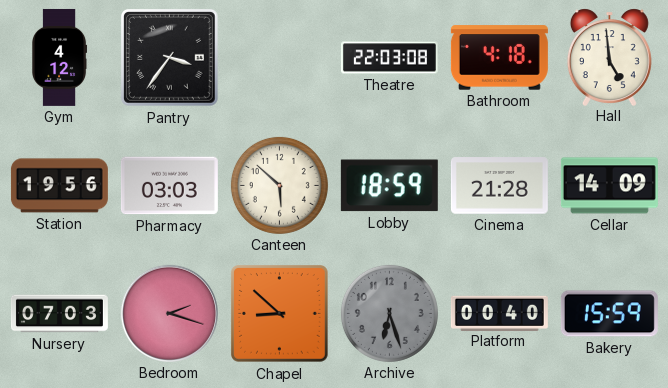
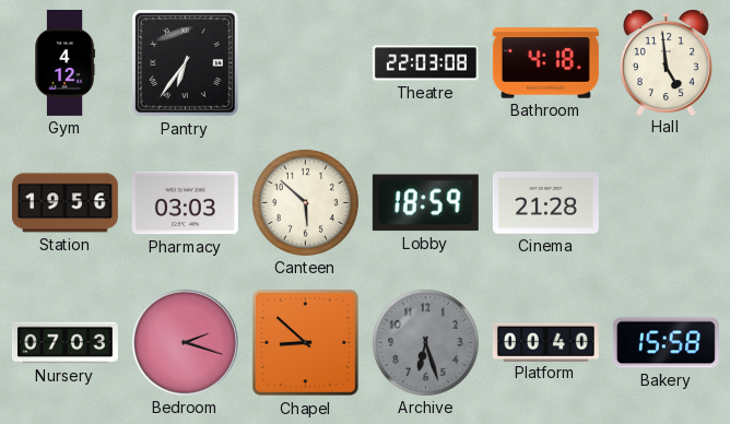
Pantry: 3:36 -> 6:36
Cellar: 14:09 -> none
Bakery: 15:59 -> 15:58
